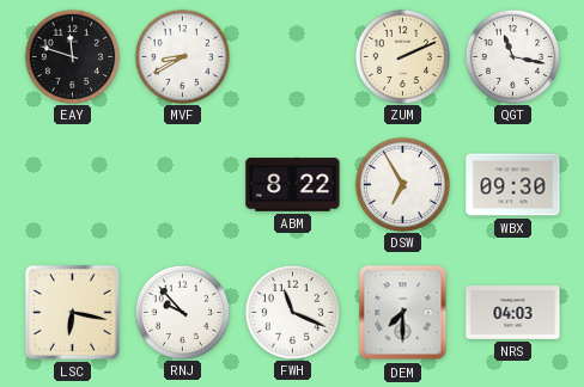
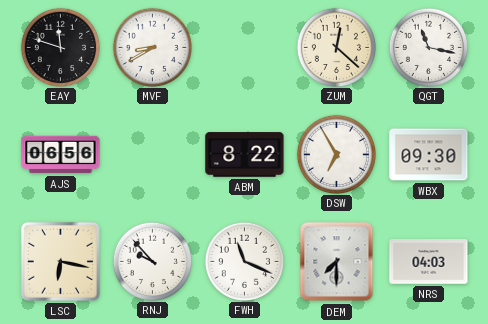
ZUM: 2:11 -> 12:22
AJS: none -> 06:56
